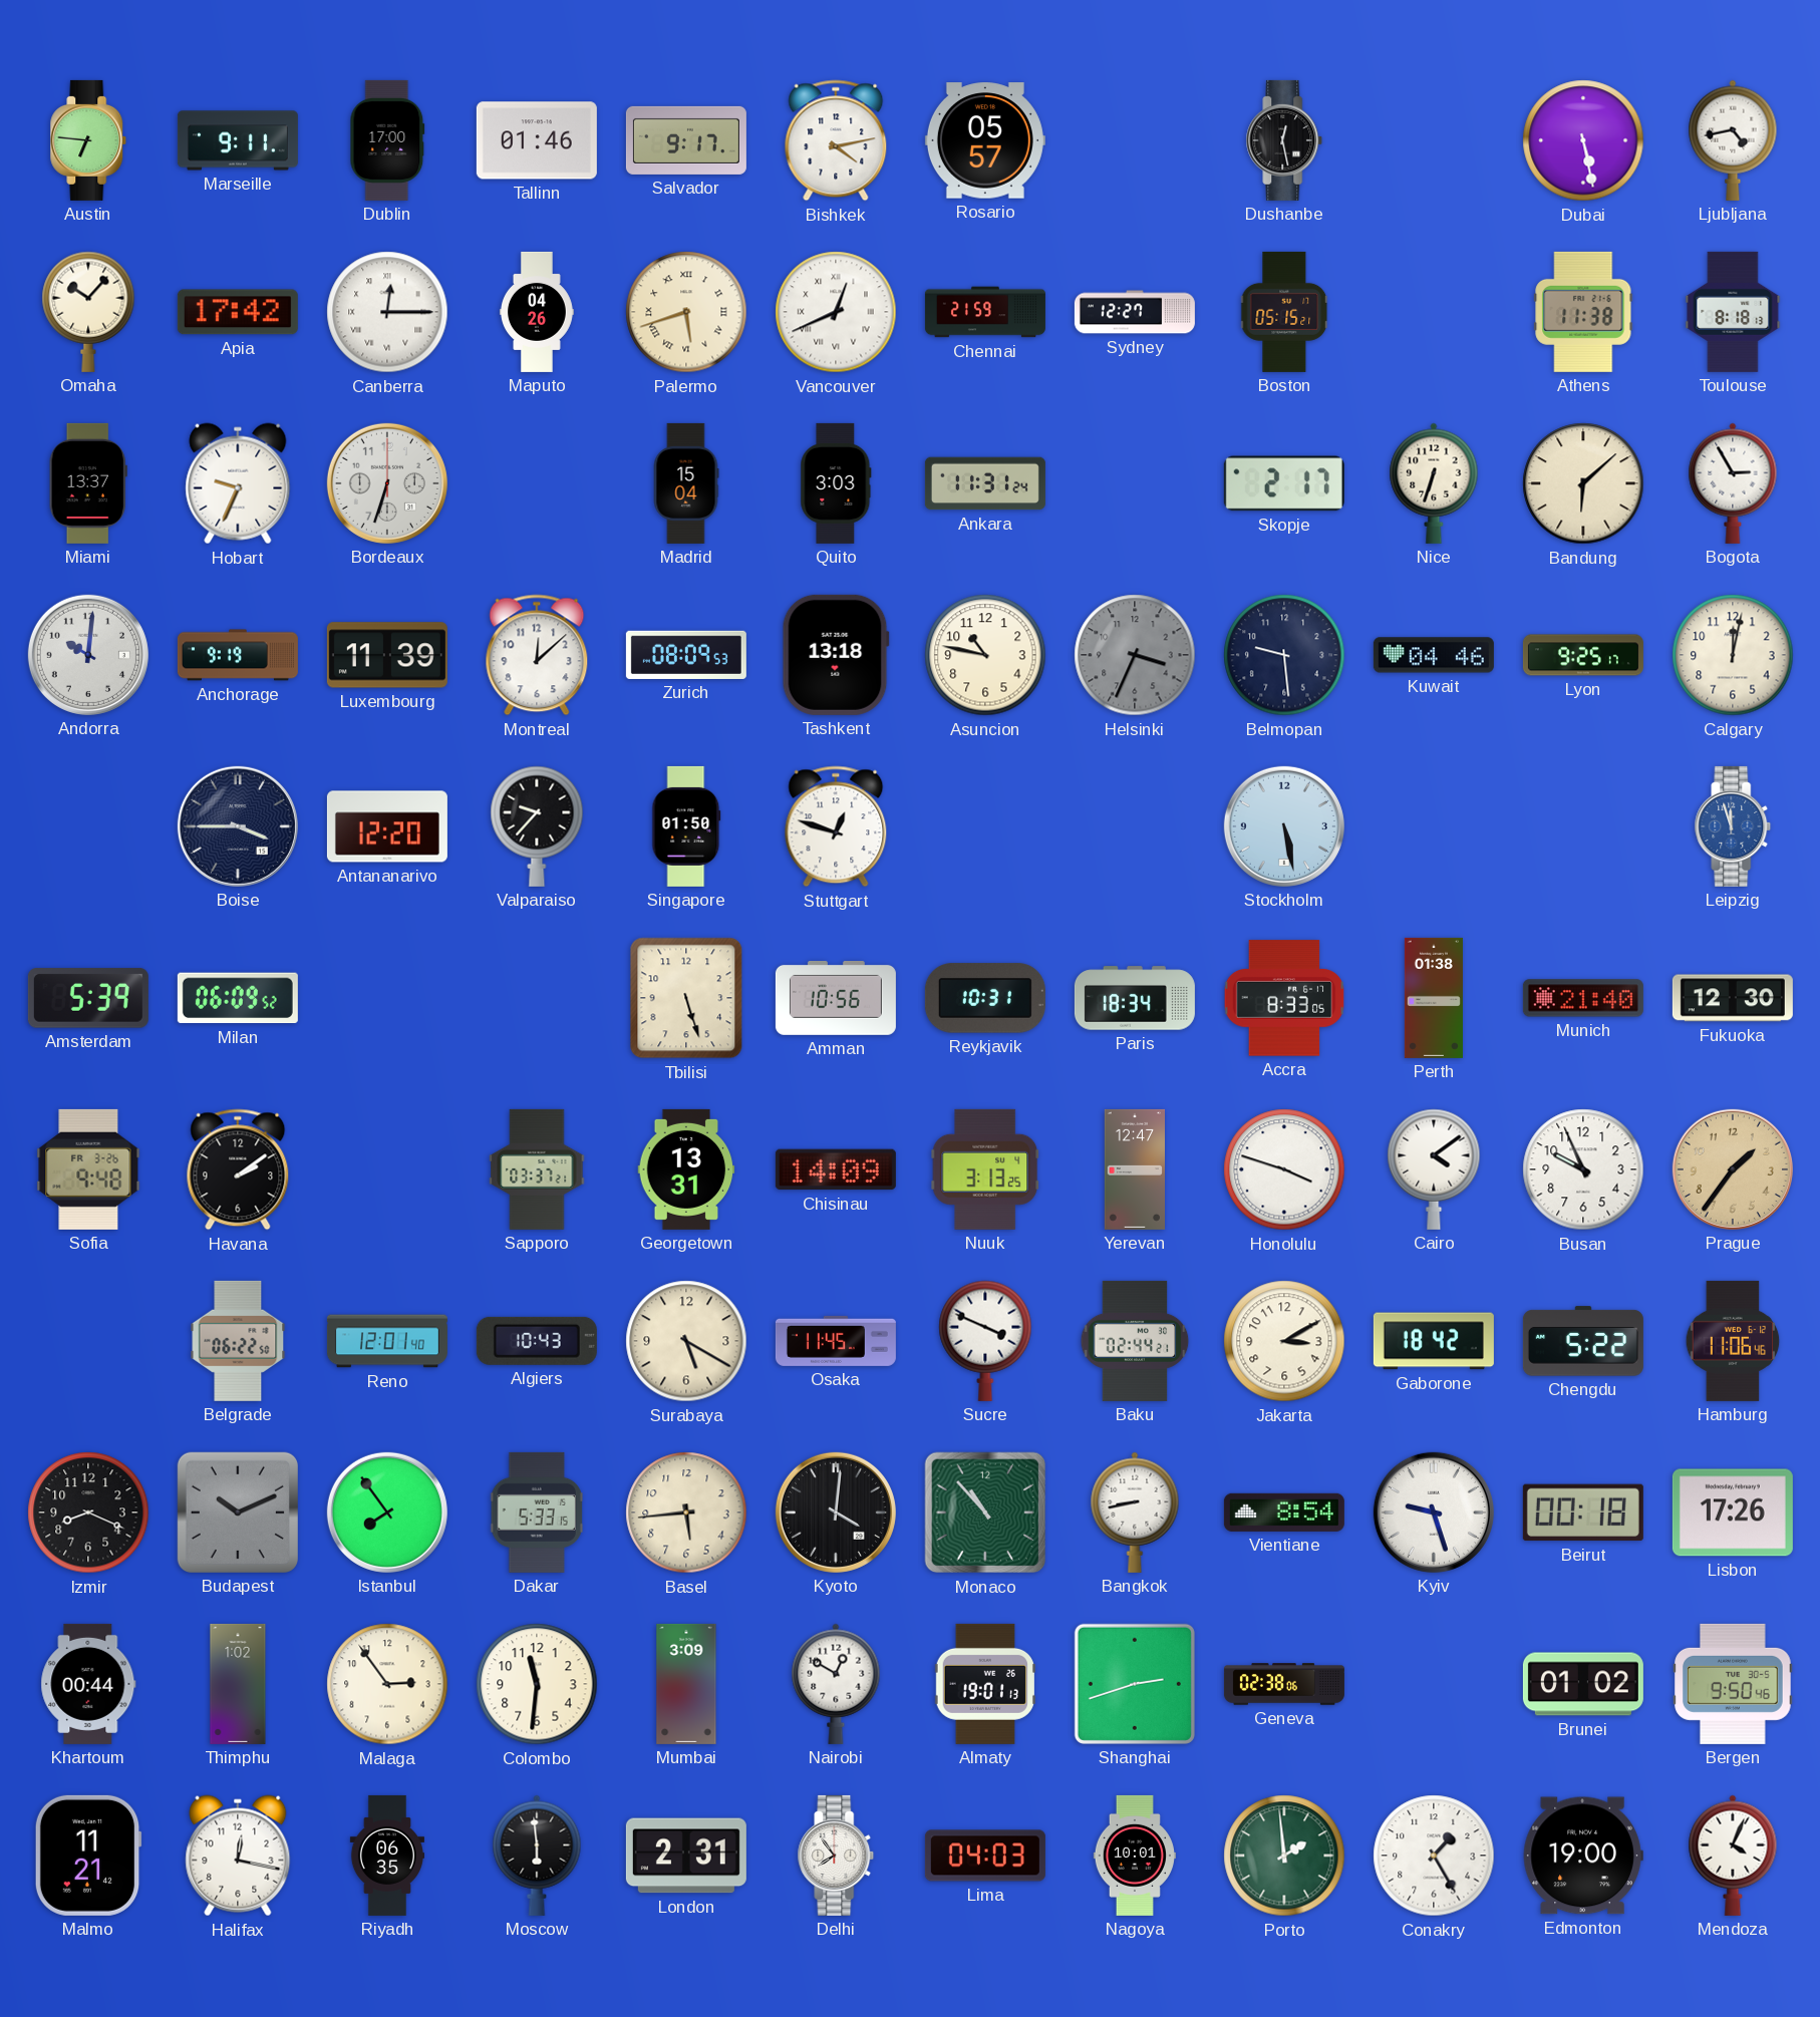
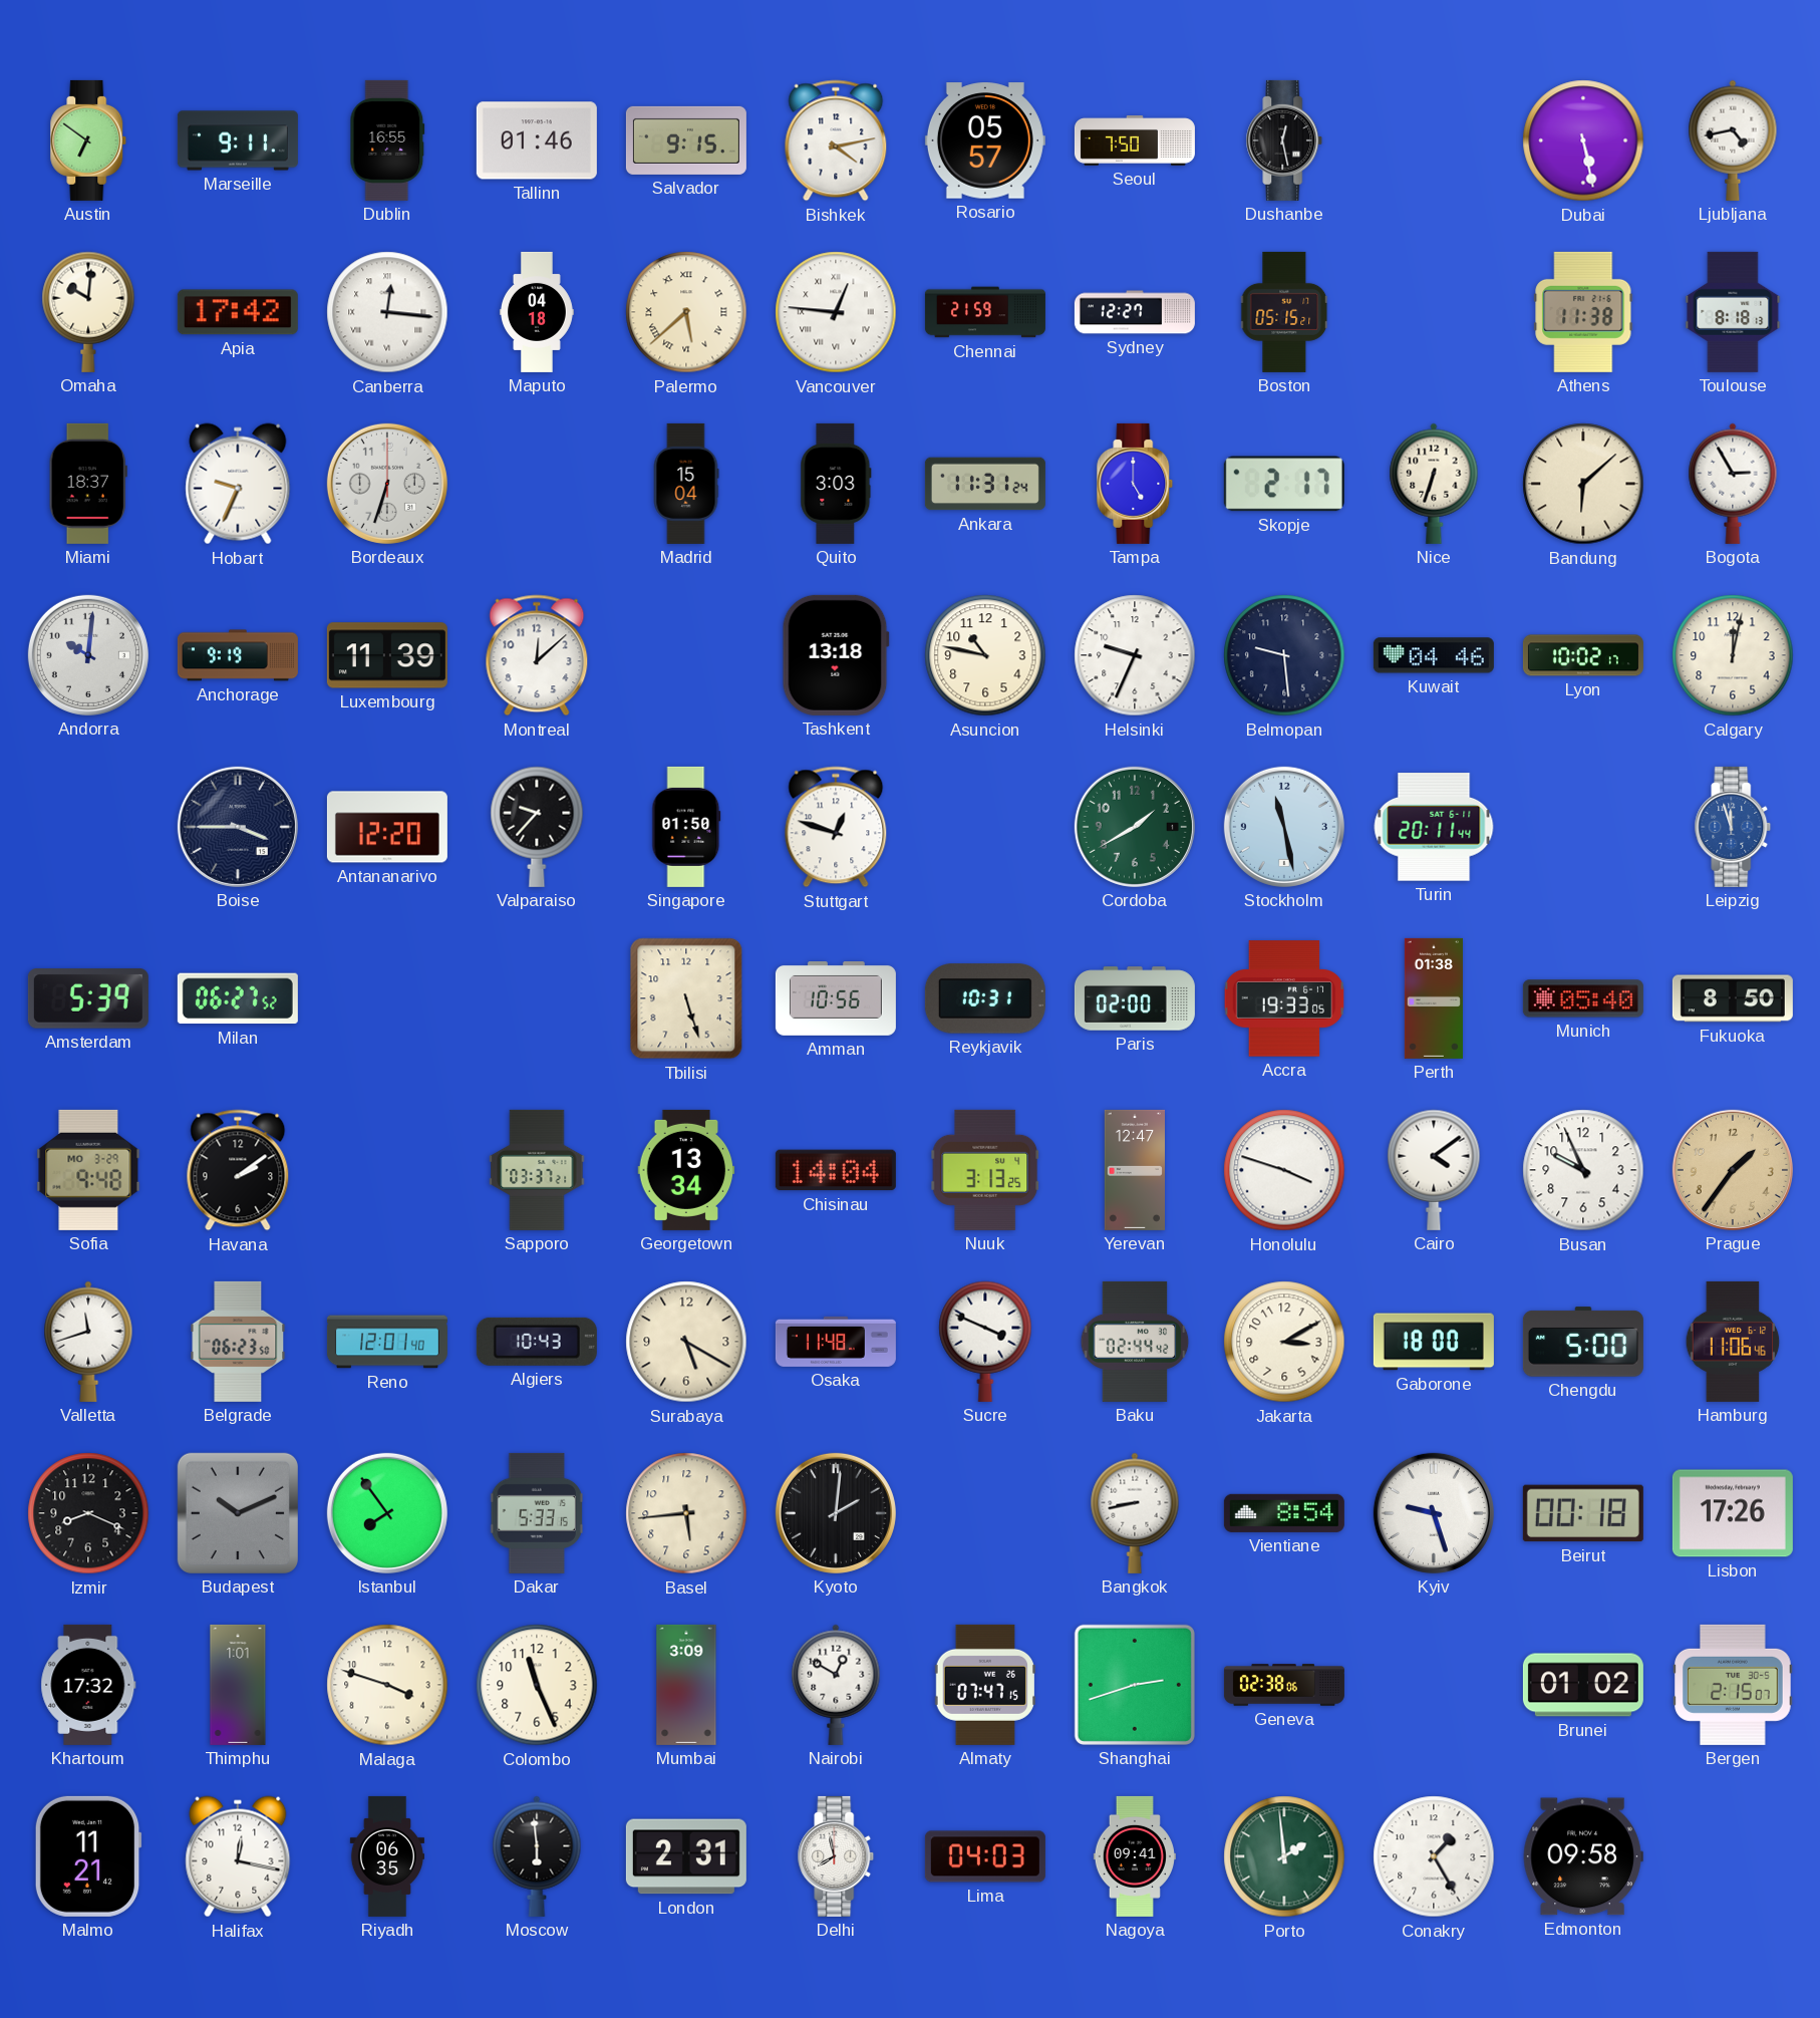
Austin: 6:46 -> 6:51
Dublin: 17:00 -> 16:55
Salvador: 9:17 -> 9:15
Seoul: none -> 7:50
Omaha: 10:07 -> 10:01
Canberra: 12:15 -> 12:16
Maputo: 04:26 -> 04:18
Palermo: 5:42 -> 5:38
Vancouver: 12:41 -> 12:46
Miami: 13:37 -> 18:37
Tampa: none -> 5:00
Zurich: 08:09 -> none
Helsinki: 3:34 -> 9:34
Helsinki dial: grey -> white
Lyon: 9:25 -> 10:02
Cordoba: none -> 1:40
Stockholm: 5:28 -> 11:28
Turin: none -> 20:11
Milan: 06:09 -> 06:27
Paris: 18:34 -> 02:00
Accra: 8:33 -> 19:33
Munich: 21:40 -> 05:40
Fukuoka: 12:30 -> 8:50
Sofia date: FR 3-26 -> MO 3-29
Georgetown: 13:31 -> 13:34
Chisinau: 14:09 -> 14:04
Valletta: none -> 11:42
Belgrade: 06:22 -> 06:23
Osaka: 11:45 -> 11:48
Baku: 02:44:21 -> 02:44:42
Gaborone: 18:42 -> 18:00
Chengdu: 5:22 -> 5:00
Kyoto: 4:01 -> 2:01
Monaco: 10:53 -> none
Khartoum: 00:44 -> 17:32
Thimphu: 1:02 -> 1:01
Malaga: 2:54 -> 3:48
Colombo: 11:31 -> 11:26
Almaty: 19:01 -> 07:47
Bergen: 9:50 -> 2:15
Delhi: 7:54 -> 7:58
Nagoya: 10:01 -> 09:41
Edmonton: 19:00 -> 09:58
Mendoza: 4:04 -> none
